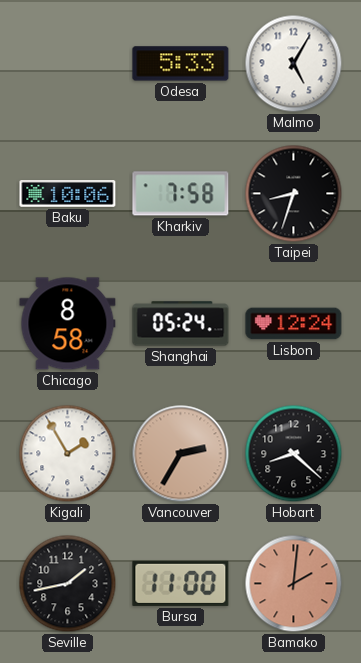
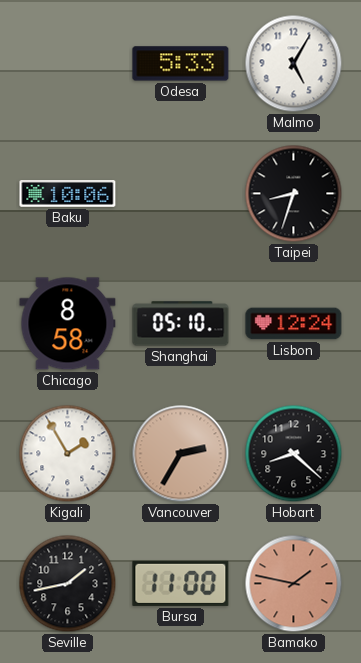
Kharkiv: 7:58 -> none
Shanghai: 05:24 -> 05:10
Bamako: 2:01 -> 1:47
